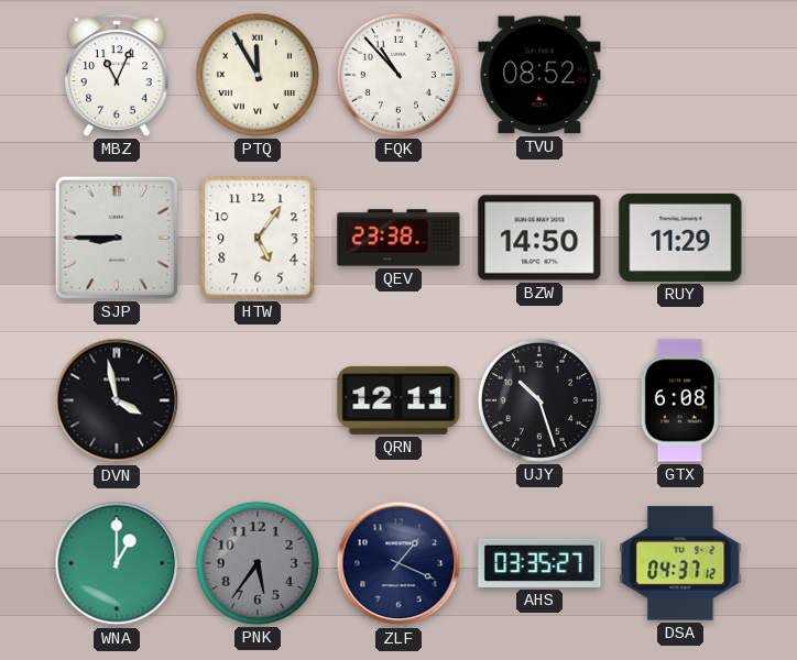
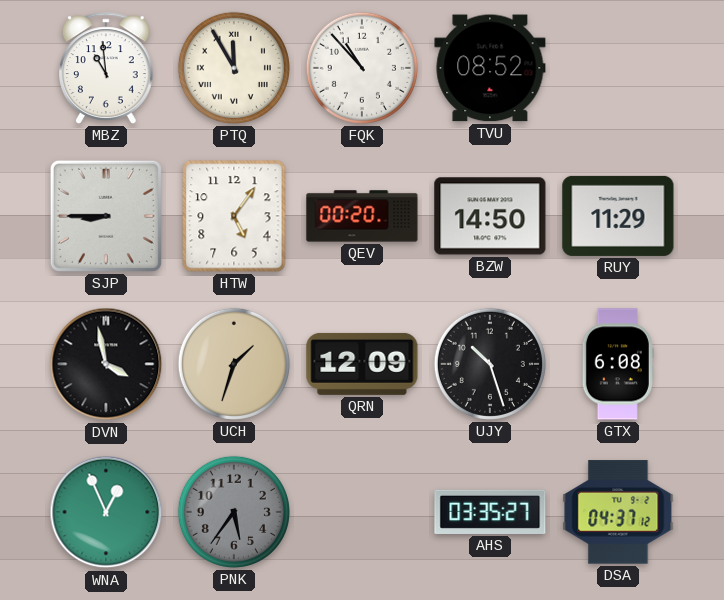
MBZ: 11:04 -> 10:59
QEV: 23:38 -> 00:20
UCH: none -> 1:33
QRN: 12:11 -> 12:09
WNA: 1:00 -> 12:56
ZLF: 1:19 -> none
